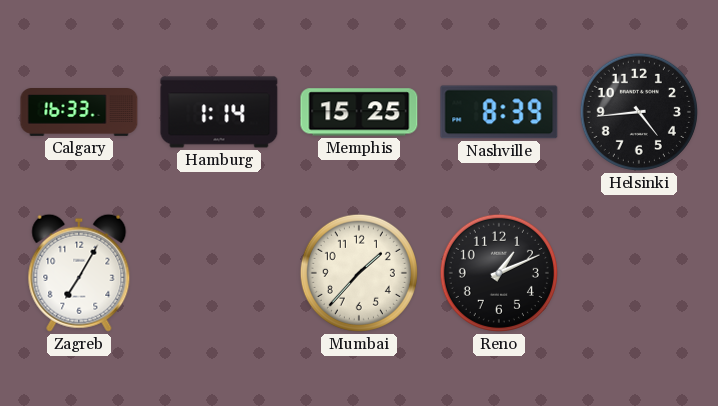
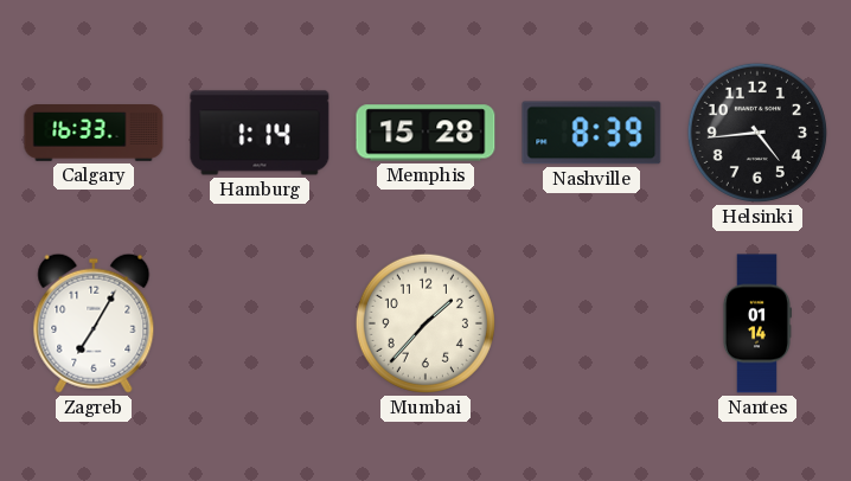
Memphis: 15:25 -> 15:28
Reno: 1:11 -> none
Nantes: none -> 01:14
